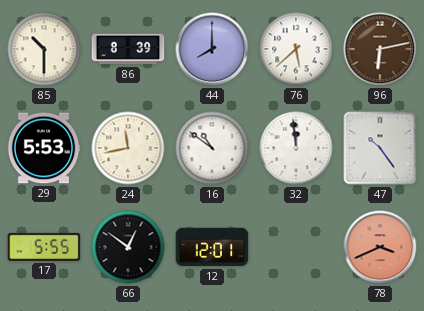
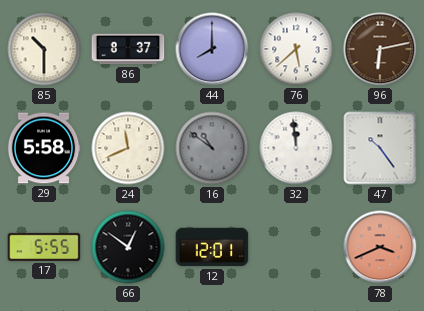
86: 8:39 -> 8:37
29: 5:53 -> 5:58
24: 11:43 -> 11:41
16 dial: white -> grey
